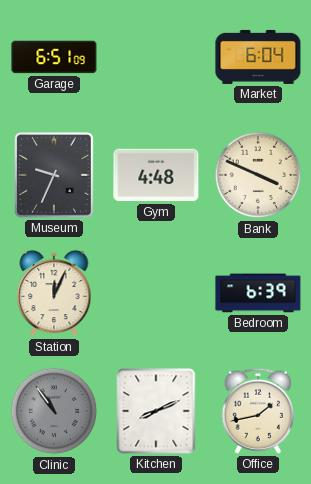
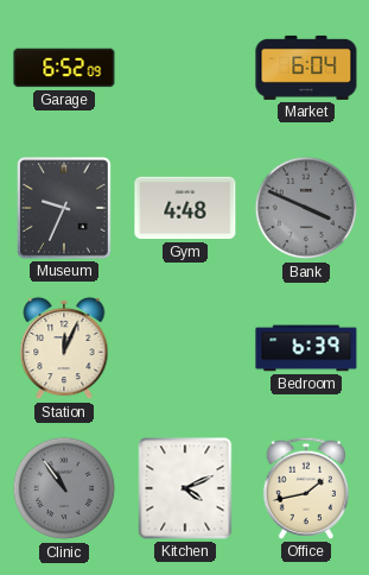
Garage: 6:51 -> 6:52
Bank dial: cream -> grey
Kitchen: 8:11 -> 4:11
